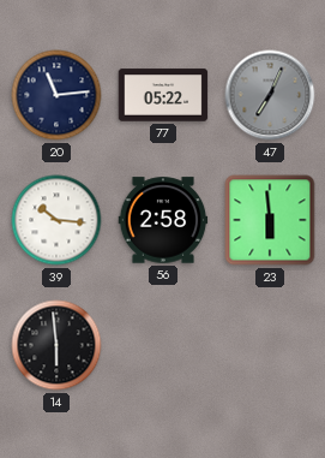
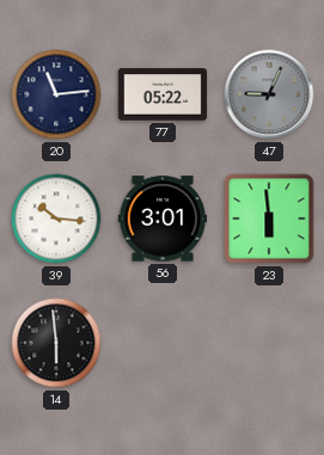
47: 7:04 -> 9:04
56: 2:58 -> 3:01
